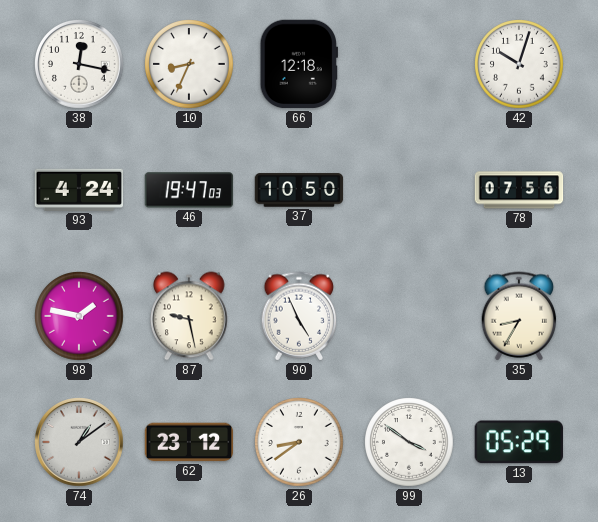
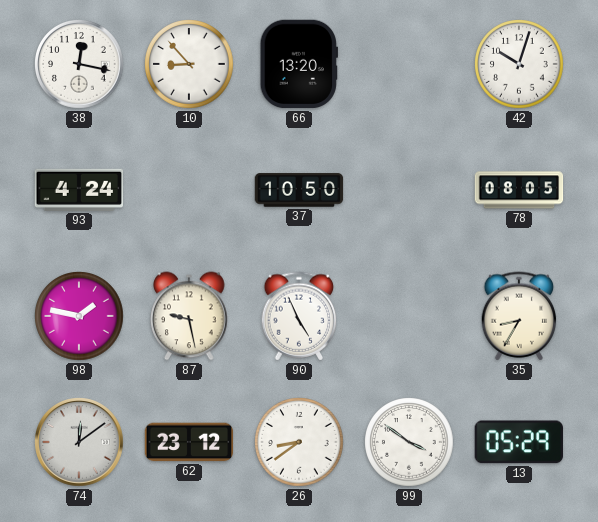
10: 8:34 -> 8:53
66: 12:18 -> 13:20
46: 19:47 -> none
78: 07:56 -> 08:05
74: 1:09 -> 12:09
